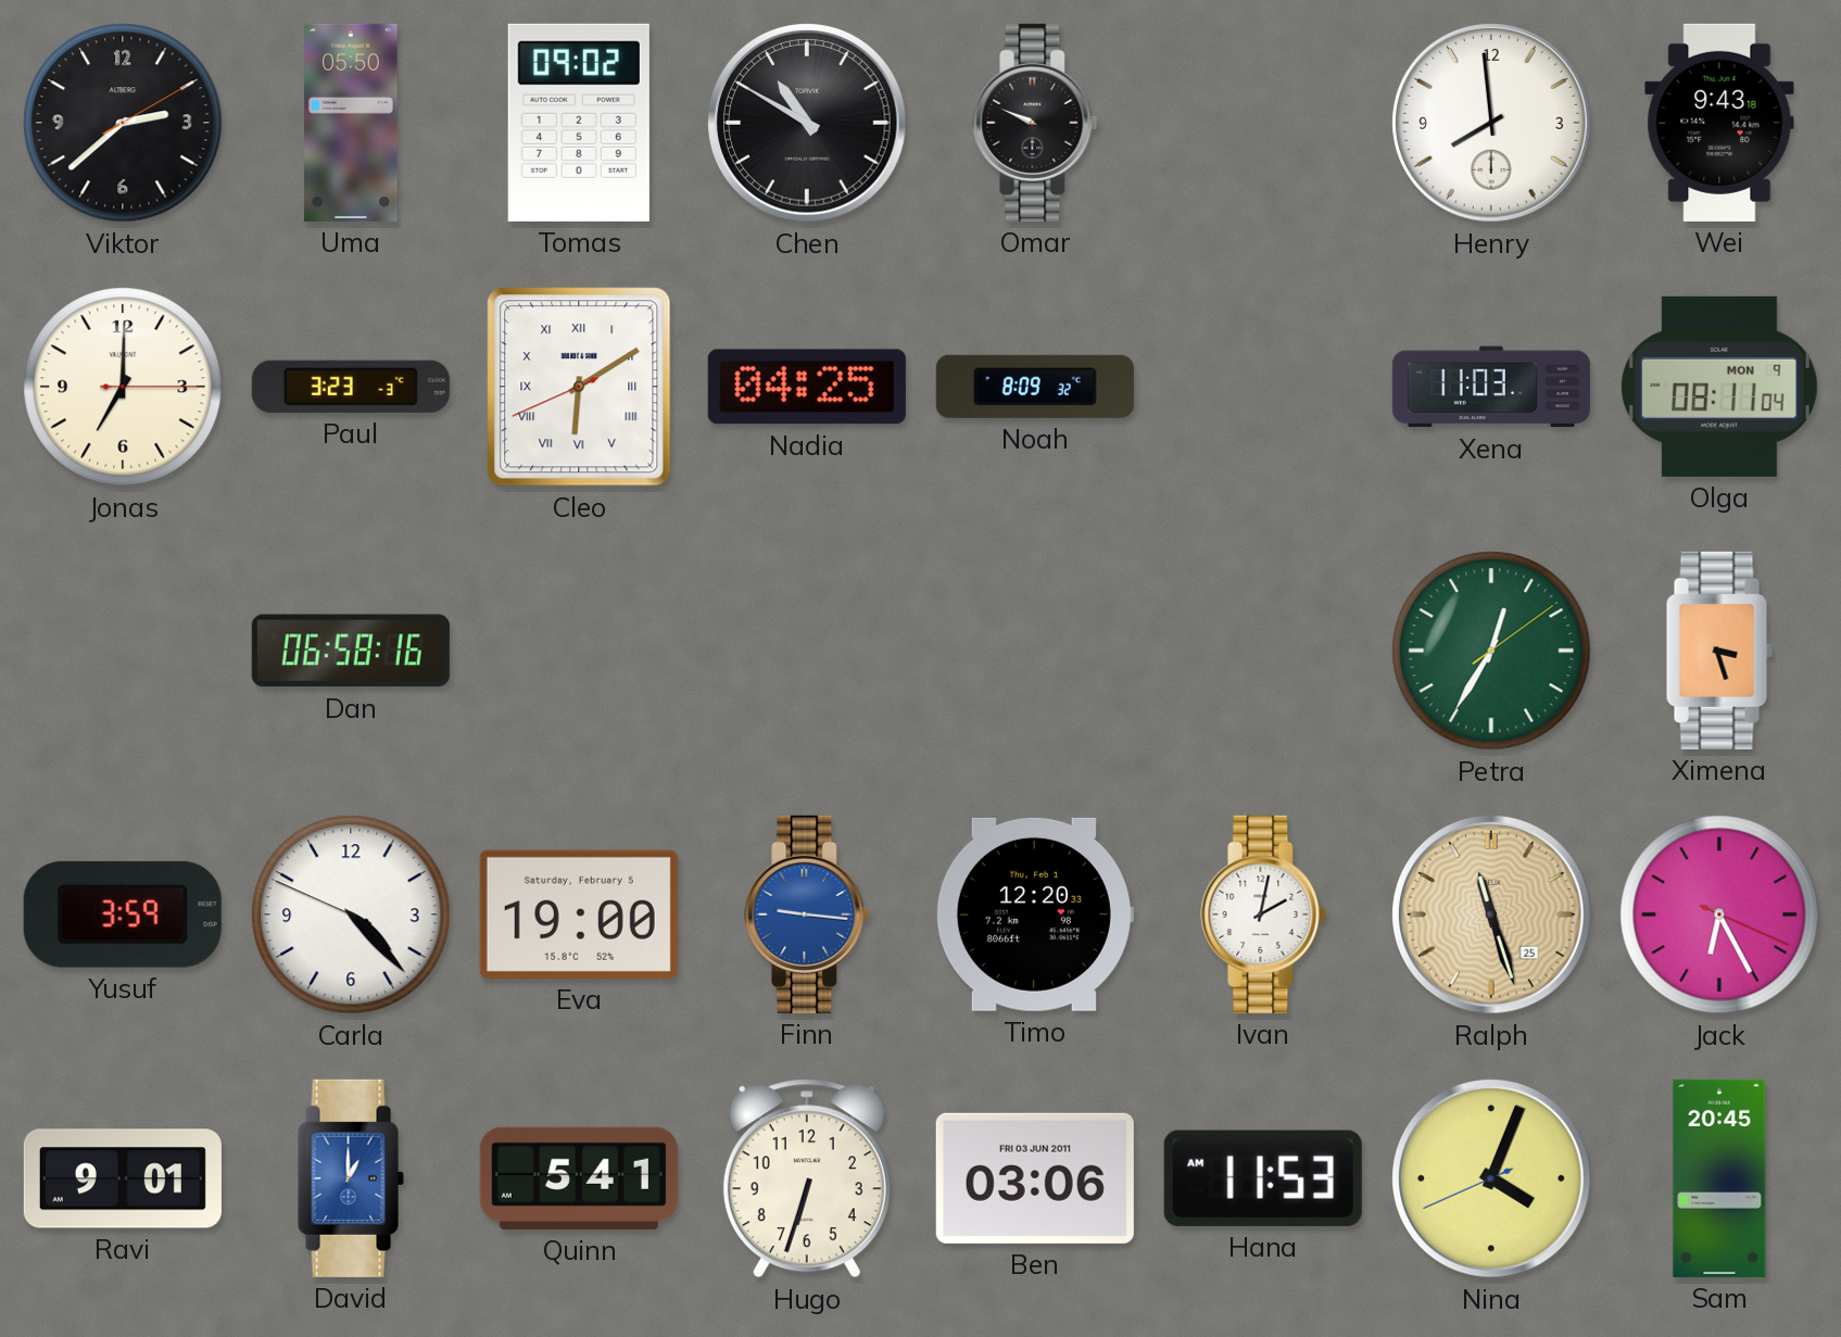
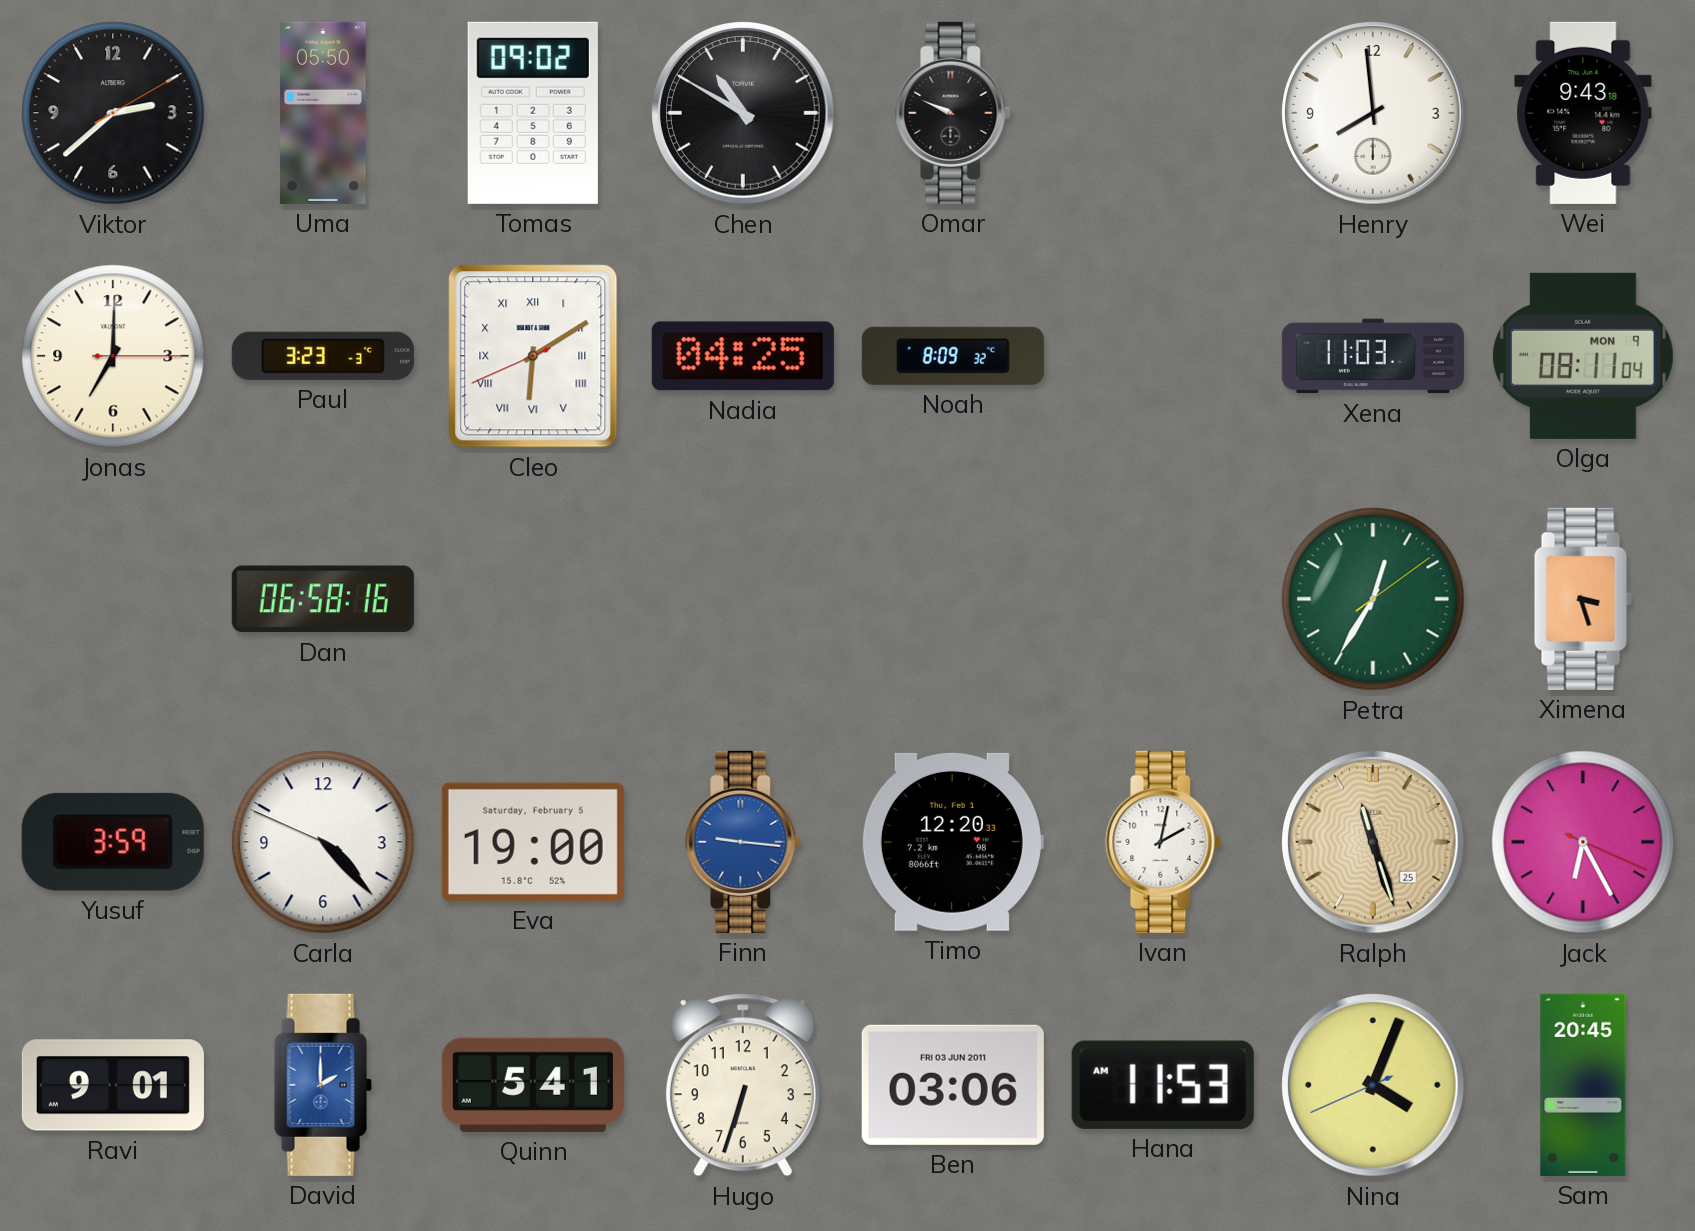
David: 1:00 -> 2:00
